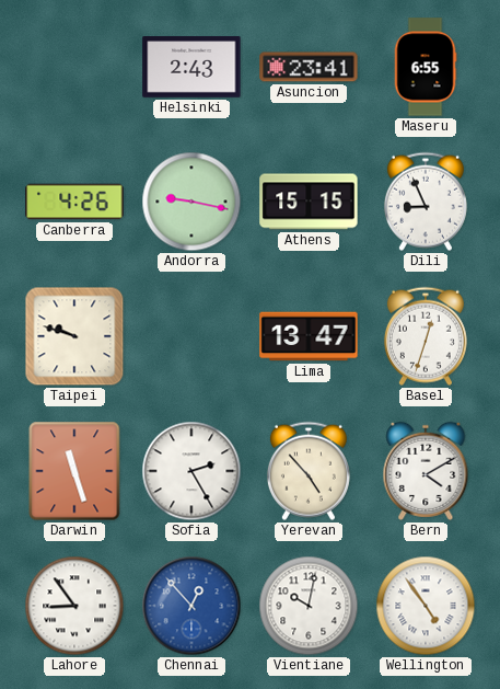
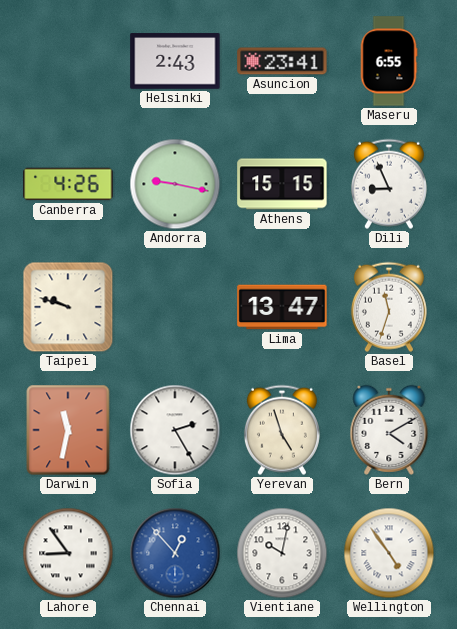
Basel: 12:33 -> 11:33
Darwin: 11:27 -> 11:32
Yerevan: 4:53 -> 4:57
